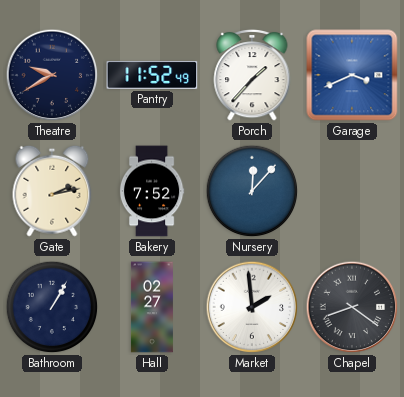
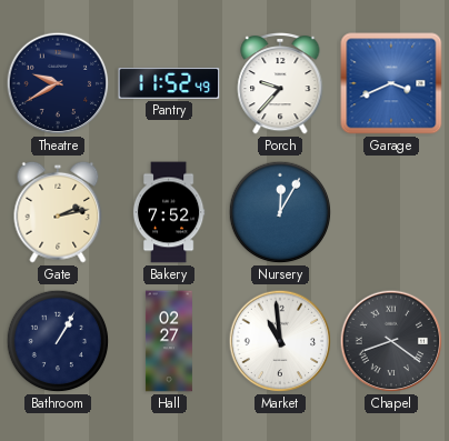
Porch: 1:37 -> 9:37
Nursery: 12:07 -> 12:05
Market: 1:59 -> 10:59
